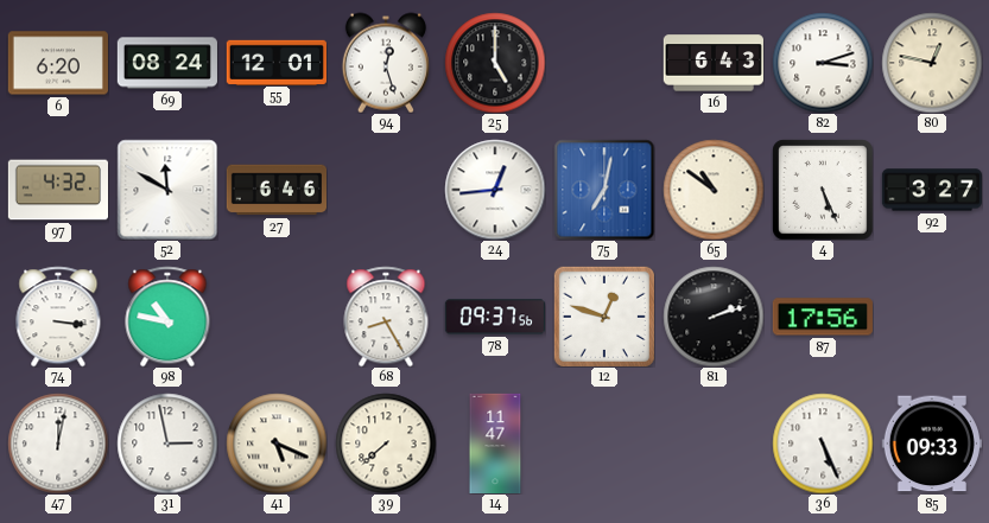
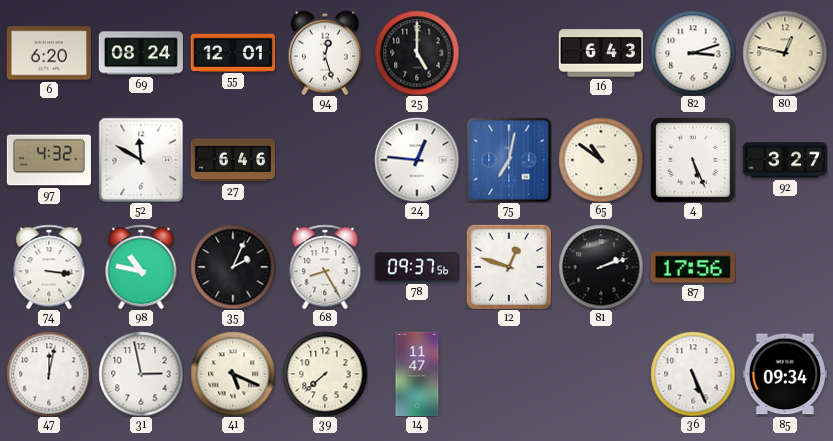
24: 12:44 -> 12:46
35: none -> 2:04
85: 09:33 -> 09:34
